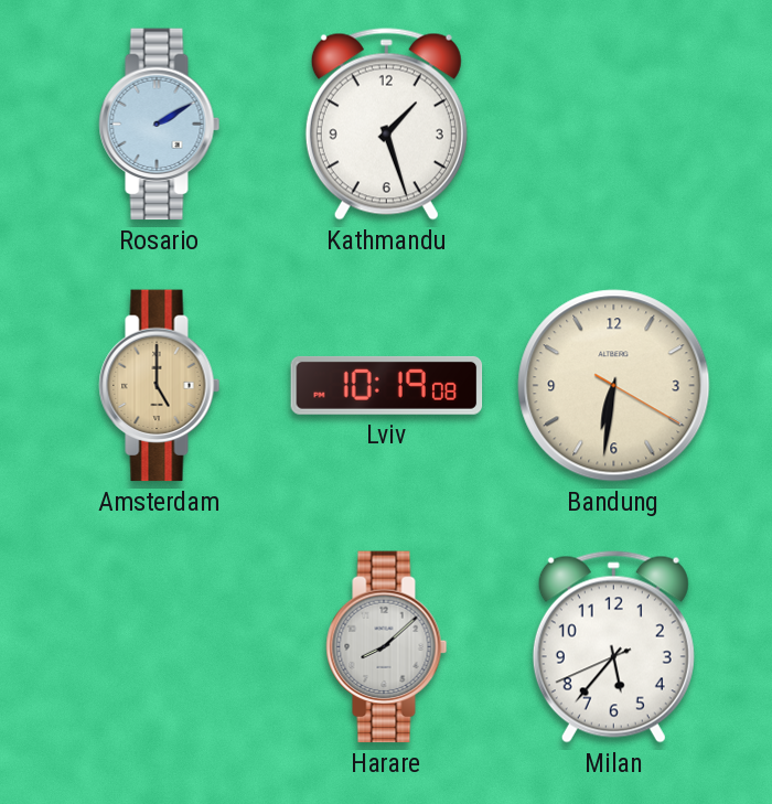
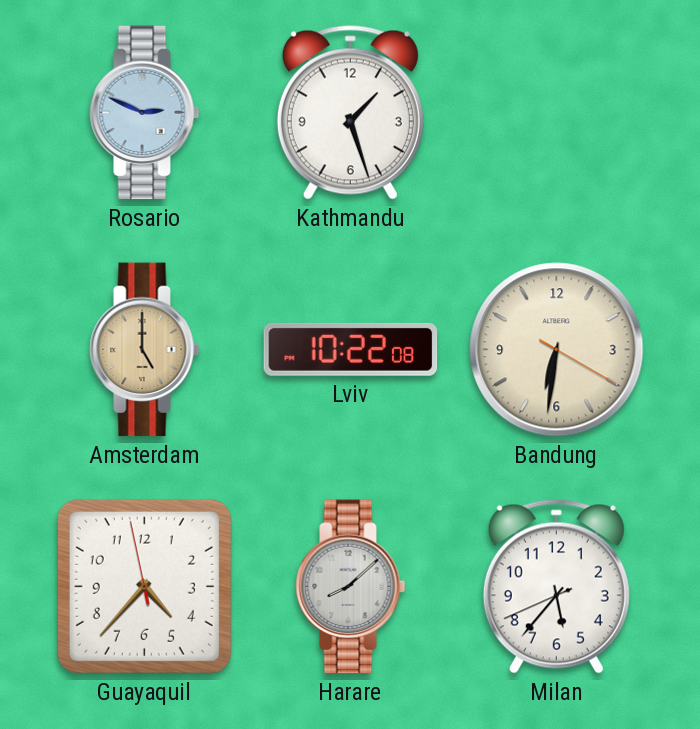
Rosario: 2:10 -> 2:49
Lviv: 10:19 -> 10:22
Guayaquil: none -> 4:36
